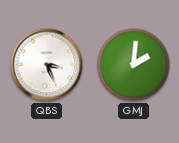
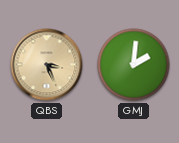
QBS dial: white -> champagne
